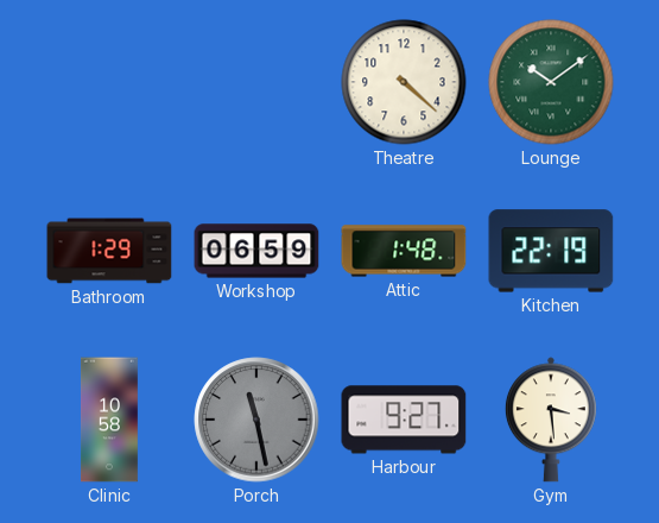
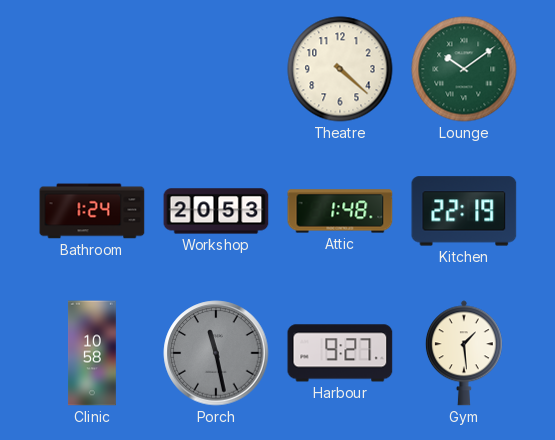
Bathroom: 1:29 -> 1:24
Workshop: 06:59 -> 20:53
Gym: 3:29 -> 1:29
